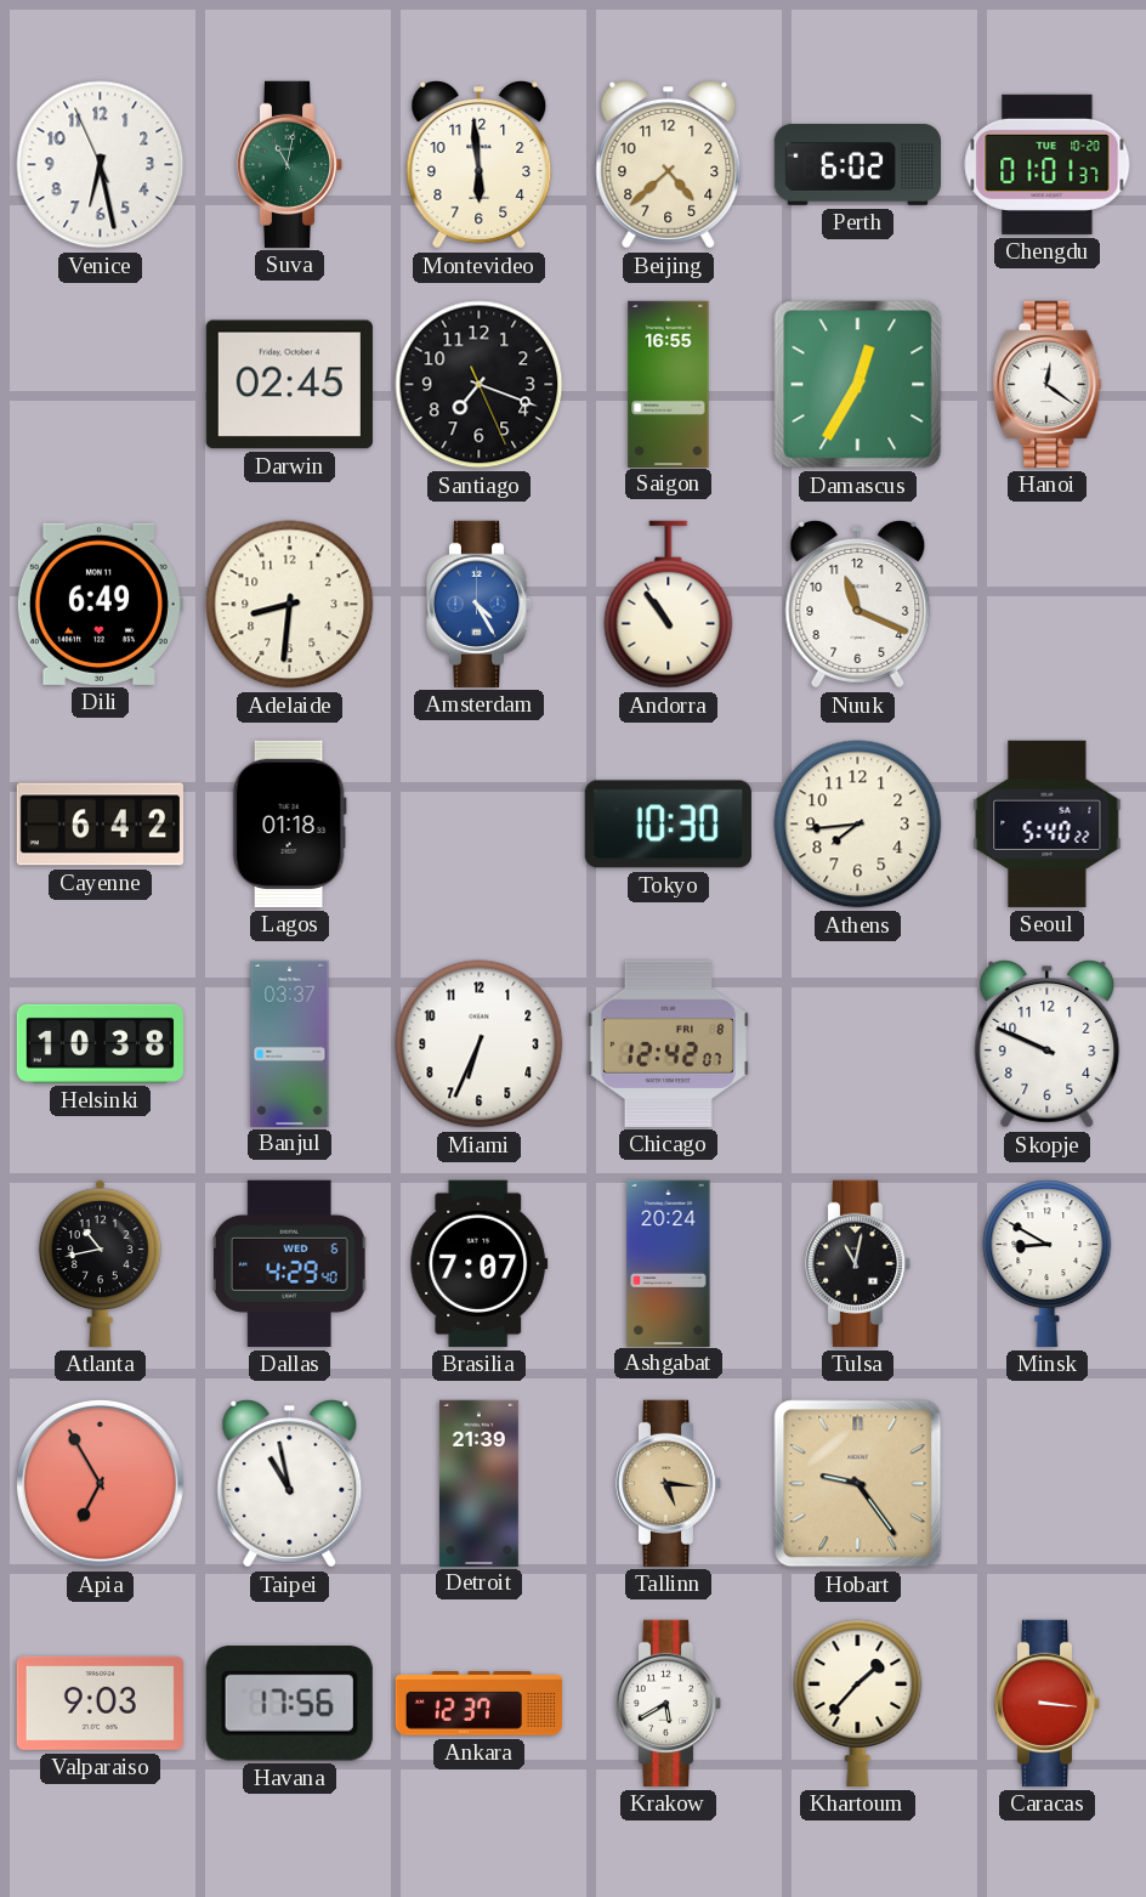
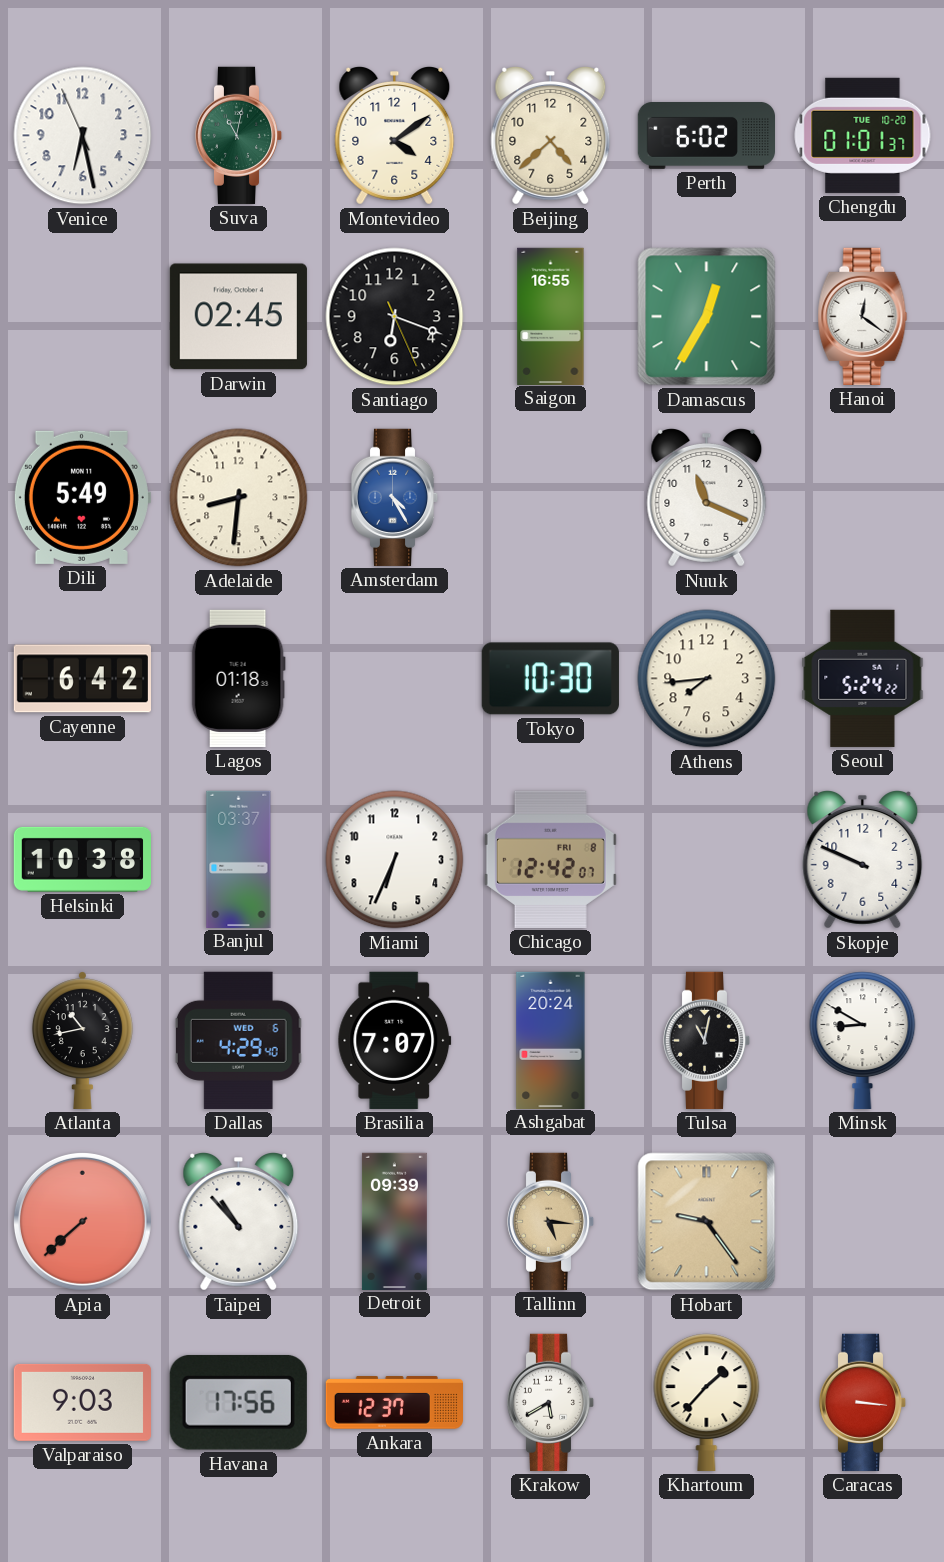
Montevideo: 5:59 -> 4:09
Santiago: 7:18 -> 6:18
Dili: 6:49 -> 5:49
Andorra: 10:54 -> none
Seoul: 5:40 -> 5:24
Apia: 6:55 -> 7:38
Taipei: 10:58 -> 10:53
Detroit: 21:39 -> 09:39
